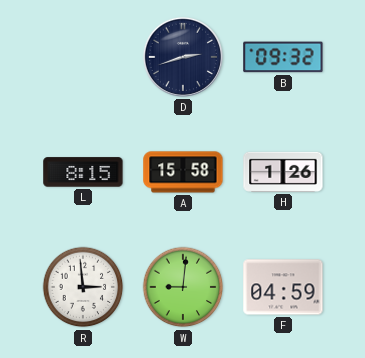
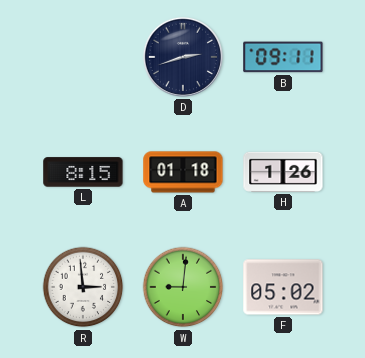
B: 09:32 -> 09:11
A: 15:58 -> 01:18
F: 04:59 -> 05:02
